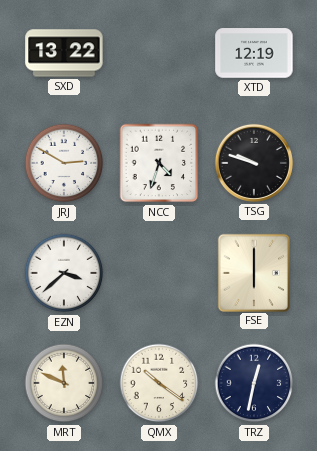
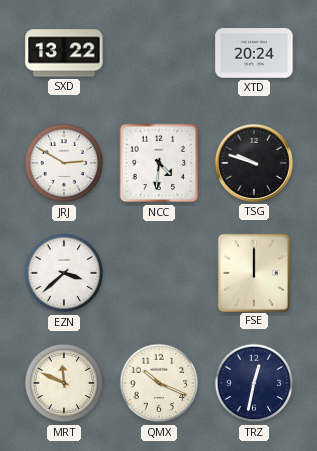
XTD: 12:19 -> 20:24
NCC: 4:33 -> 4:31
FSE: 6:00 -> 12:00
QMX: 10:21 -> 10:19
